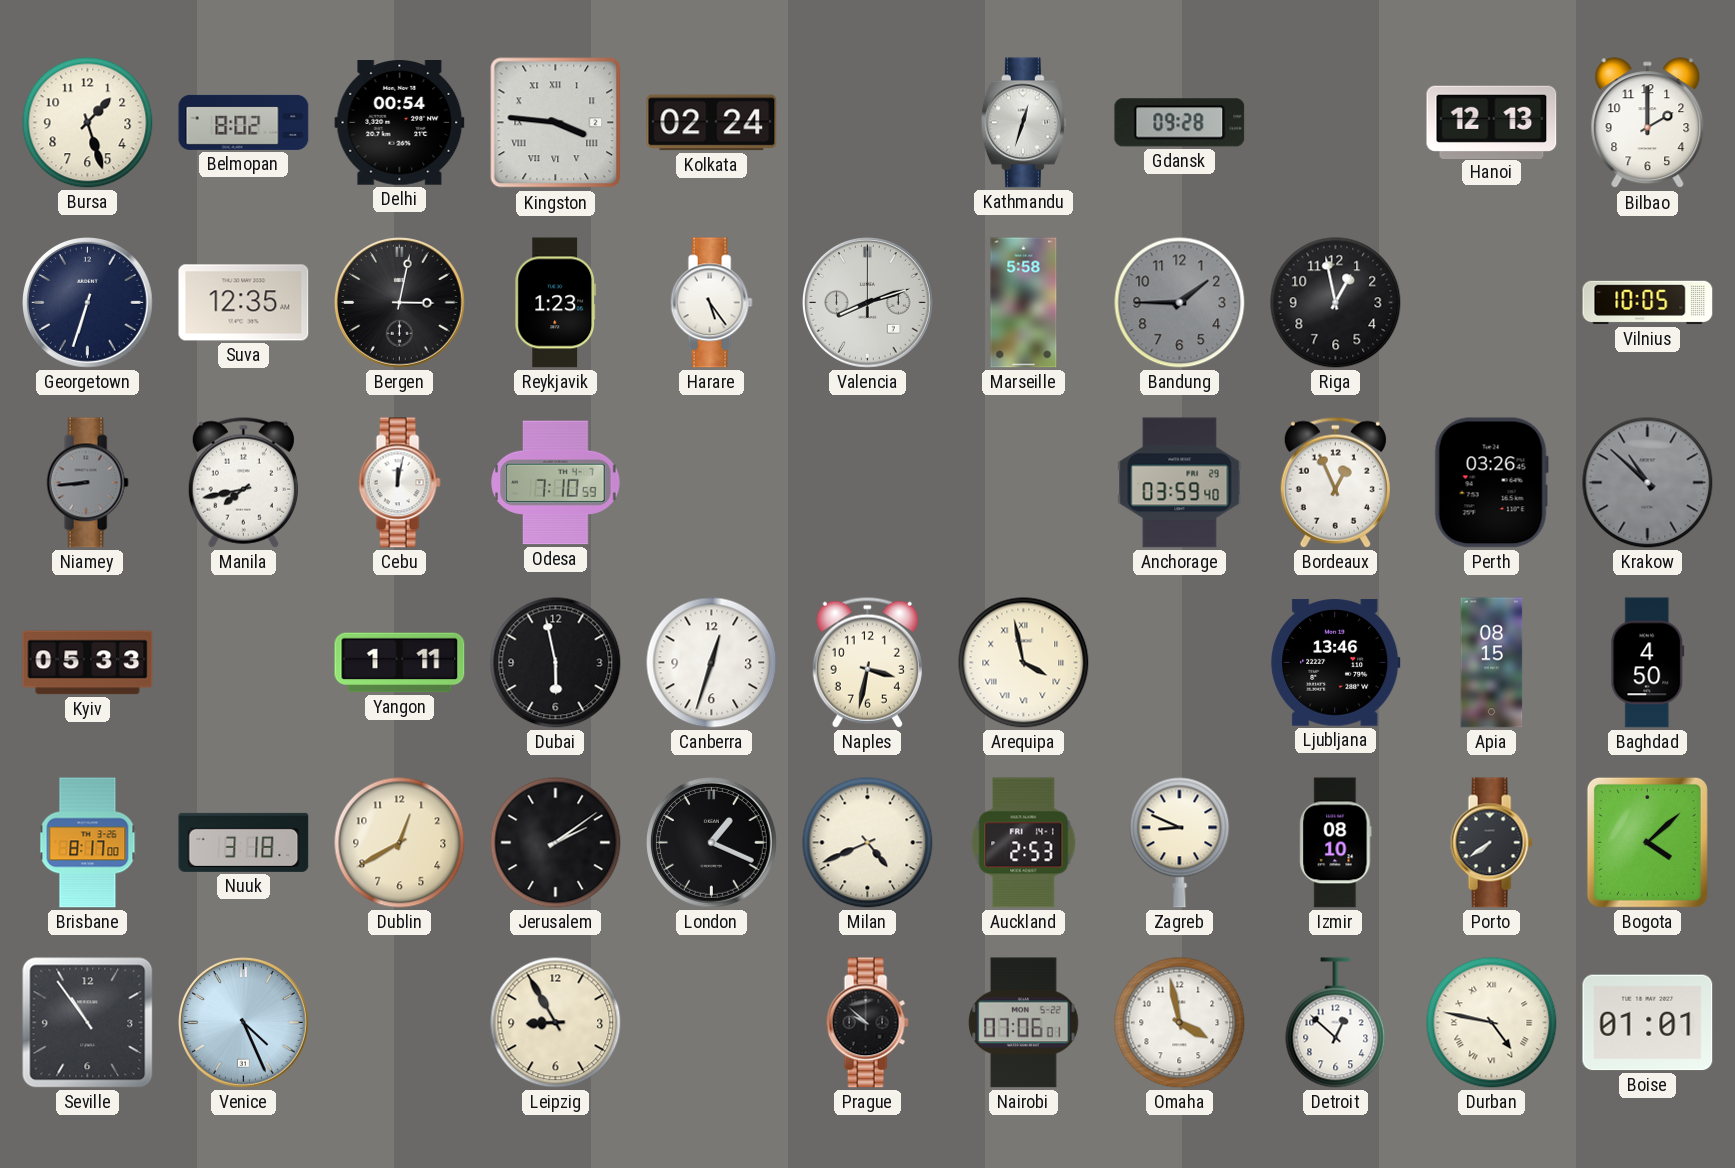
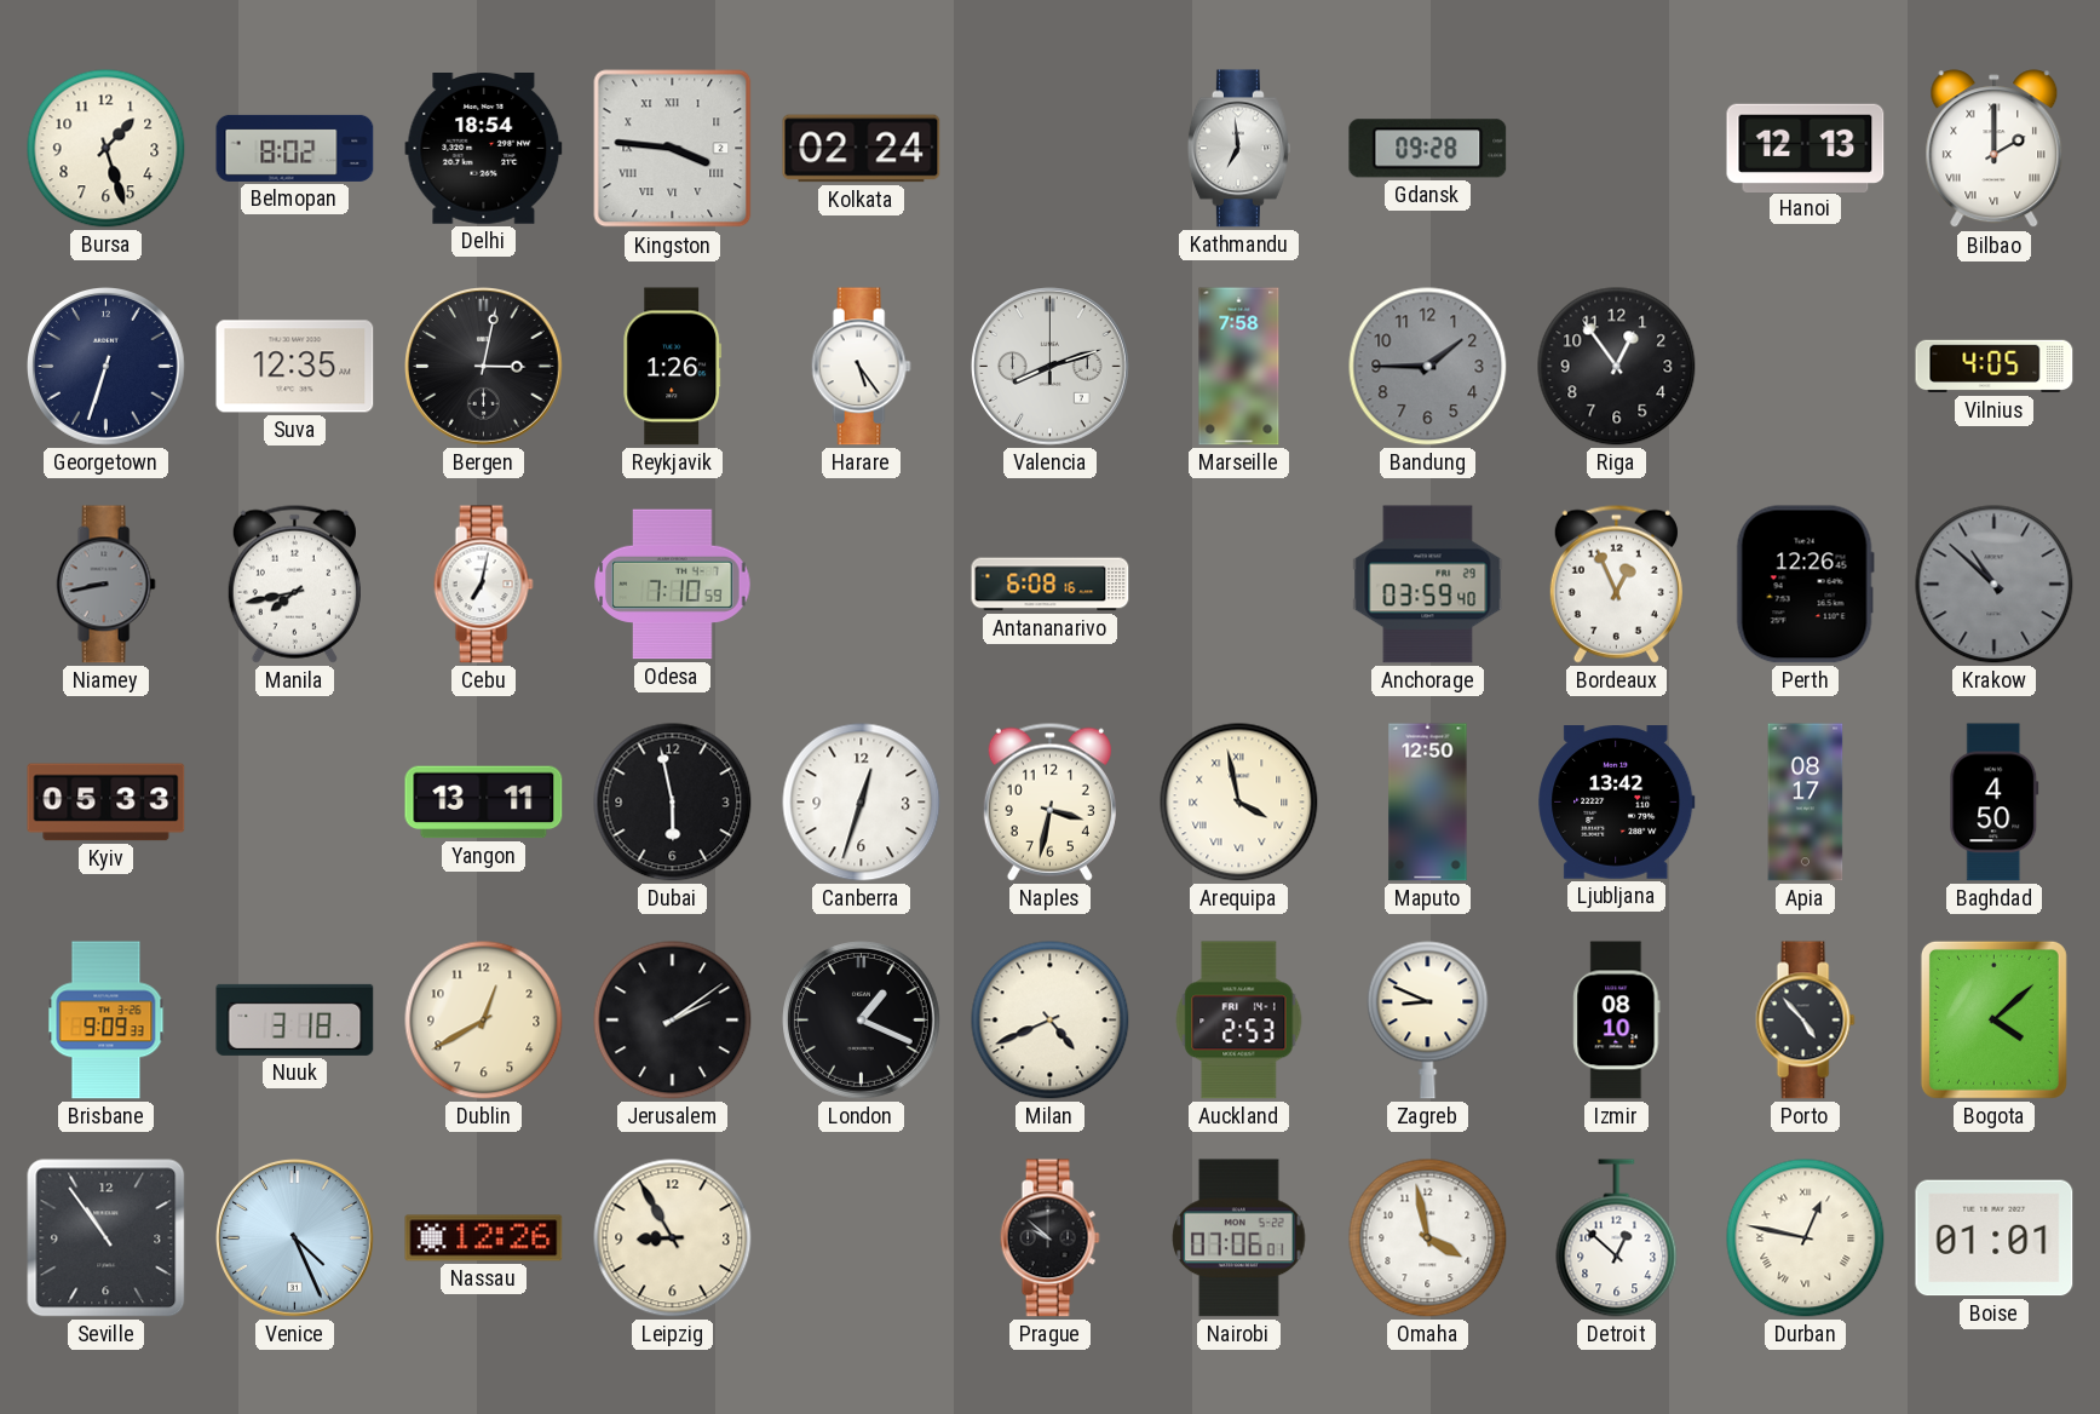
Delhi: 00:54 -> 18:54
Kathmandu: 12:33 -> 6:59
Bilbao numerals: Arabic -> Roman
Reykjavik: 1:23 -> 1:26
Marseille: 5:58 -> 7:58
Riga: 12:58 -> 12:54
Vilnius: 10:05 -> 4:05
Niamey: 8:44 -> 8:43
Cebu: 12:02 -> 7:02
Antananarivo: none -> 6:08
Perth: 03:26 -> 12:26
Yangon: 1:11 -> 13:11
Maputo: none -> 12:50
Ljubljana: 13:46 -> 13:42
Apia: 08:15 -> 08:17
Brisbane: 8:17 -> 9:09
Porto: 7:39 -> 4:53
Nassau: none -> 12:26
Durban: 4:47 -> 12:47
